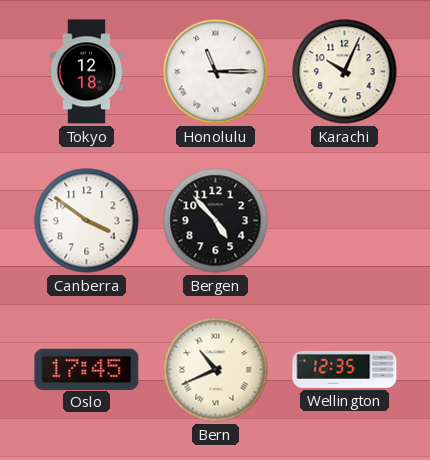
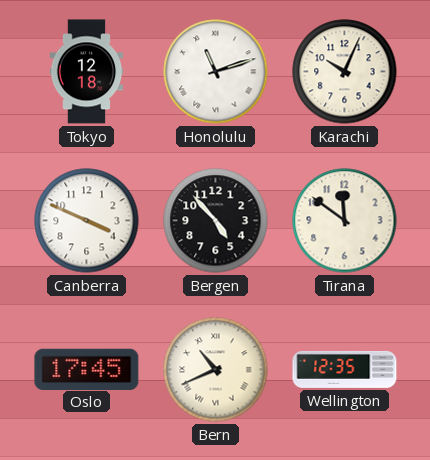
Honolulu: 11:15 -> 11:12
Canberra: 3:51 -> 3:49
Tirana: none -> 11:51
